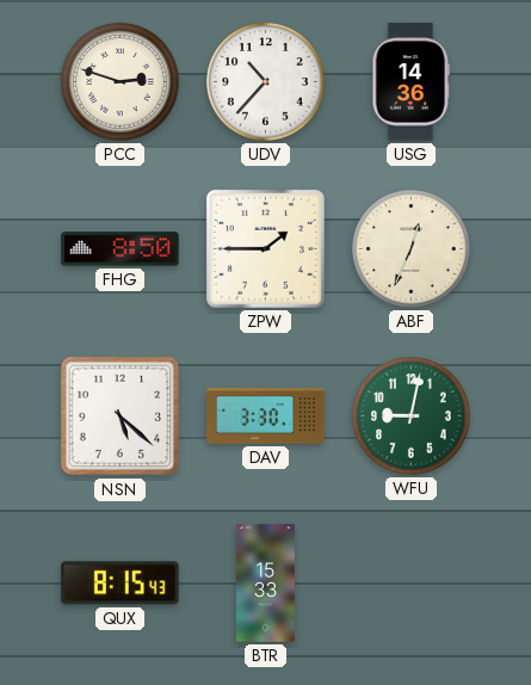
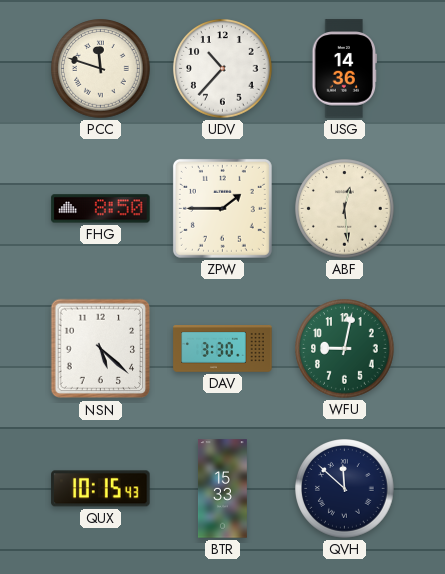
PCC: 2:48 -> 11:48
ABF: 12:34 -> 12:29
QUX: 8:15 -> 10:15
QVH: none -> 11:52
